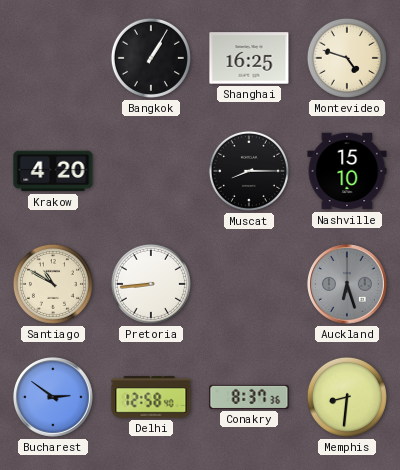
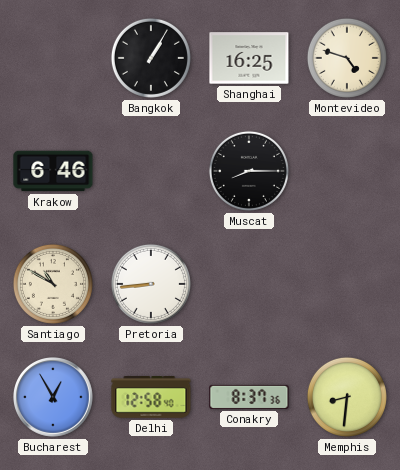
Krakow: 4:20 -> 6:46
Nashville: 15:10 -> none
Auckland: 6:27 -> none
Bucharest: 2:51 -> 12:55
